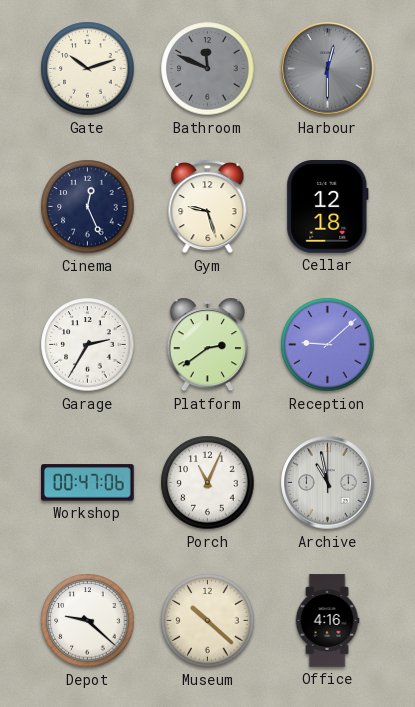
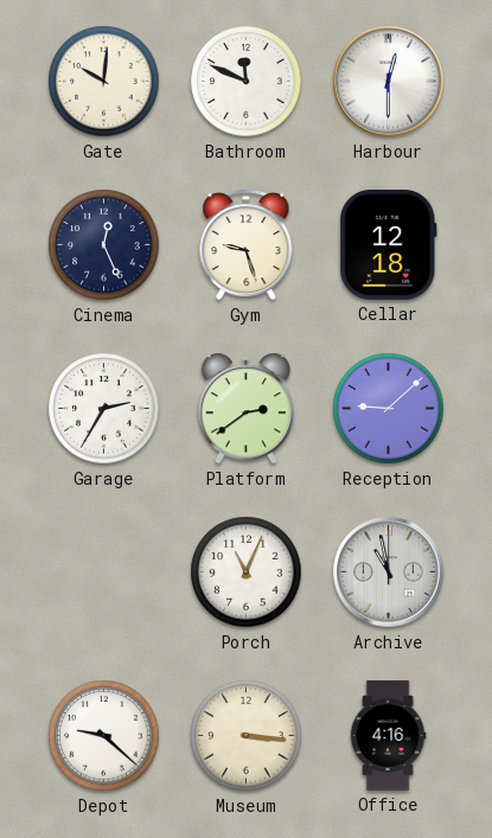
Gate: 10:12 -> 10:01
Bathroom dial: grey -> white
Harbour dial: grey -> white
Workshop: 00:47 -> none
Museum: 10:22 -> 3:16
